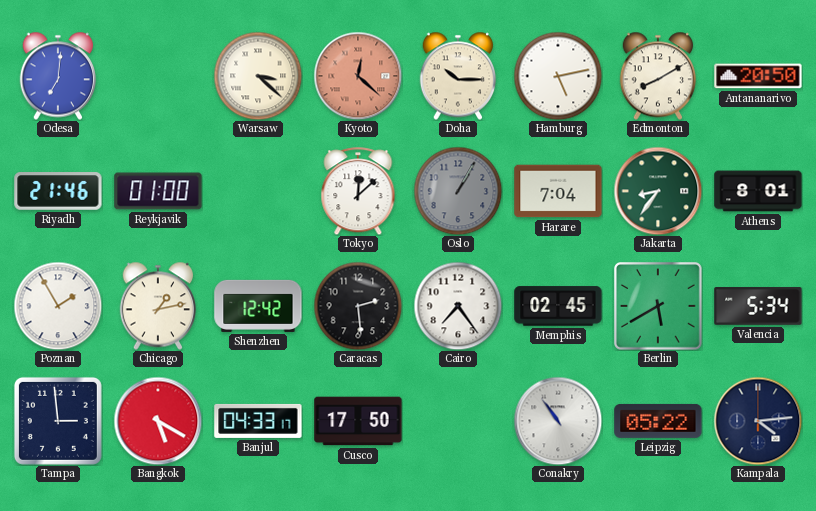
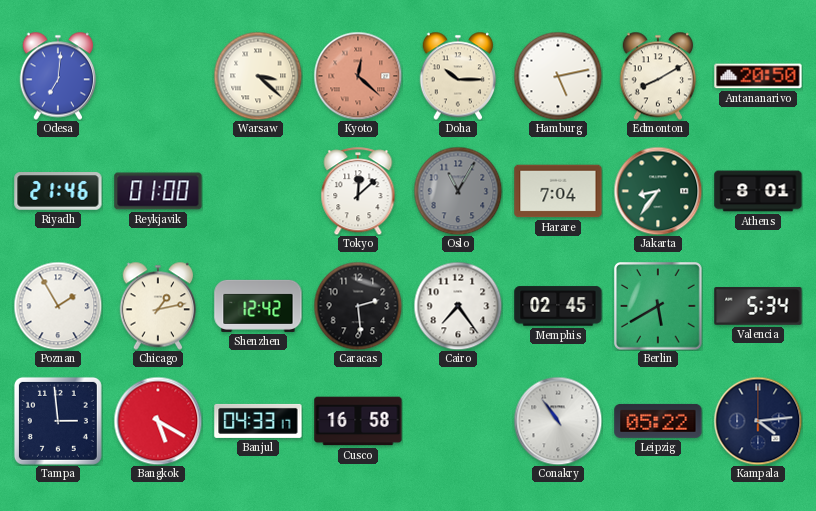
Oslo: 1:05 -> 11:05
Cusco: 17:50 -> 16:58
